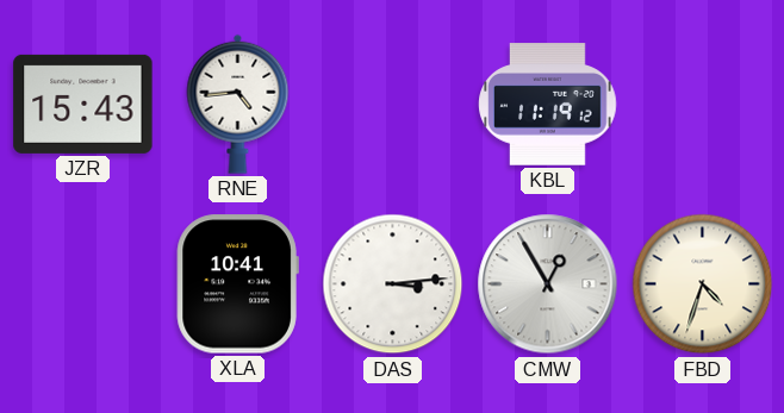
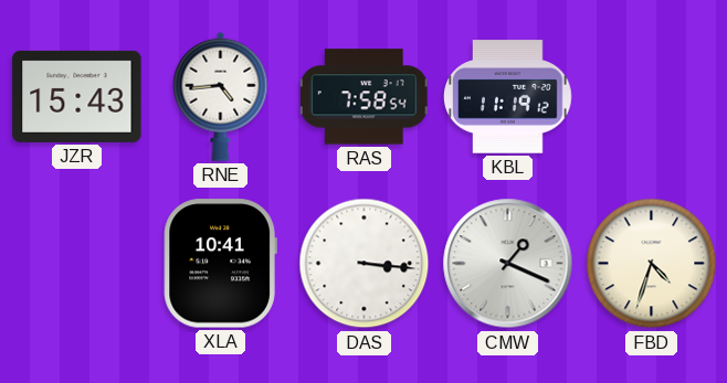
RAS: none -> 7:58
DAS: 3:14 -> 3:16
CMW: 12:55 -> 1:19
